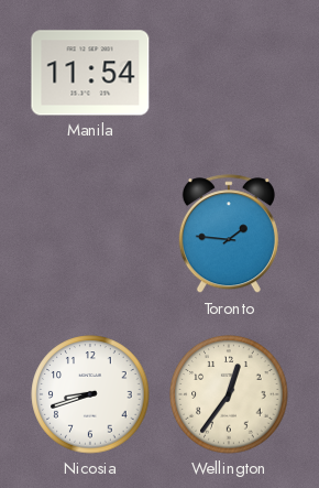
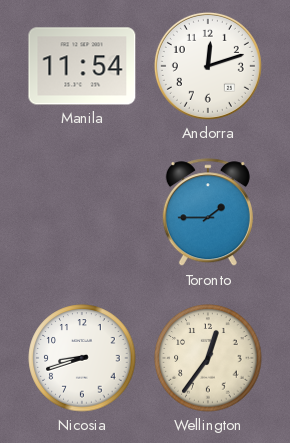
Andorra: none -> 12:12
Toronto: 1:46 -> 1:45
